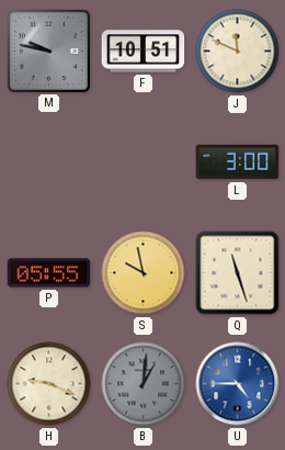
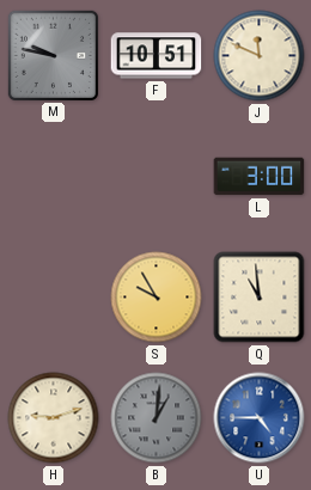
P: 05:55 -> none
S: 9:58 -> 9:55
Q: 11:27 -> 10:59
H: 9:19 -> 9:12
